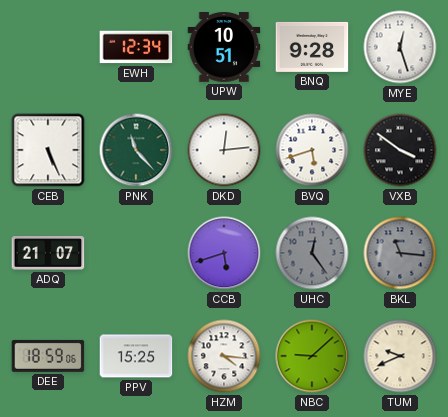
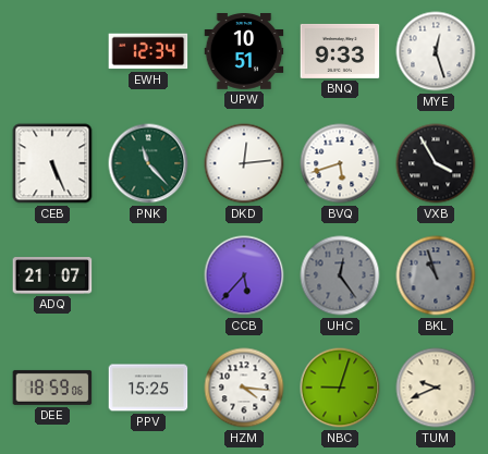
BNQ: 9:28 -> 9:33
VXB: 3:51 -> 3:55
CCB: 5:42 -> 5:37
BKL: 11:16 -> 10:57
NBC: 9:08 -> 9:03
